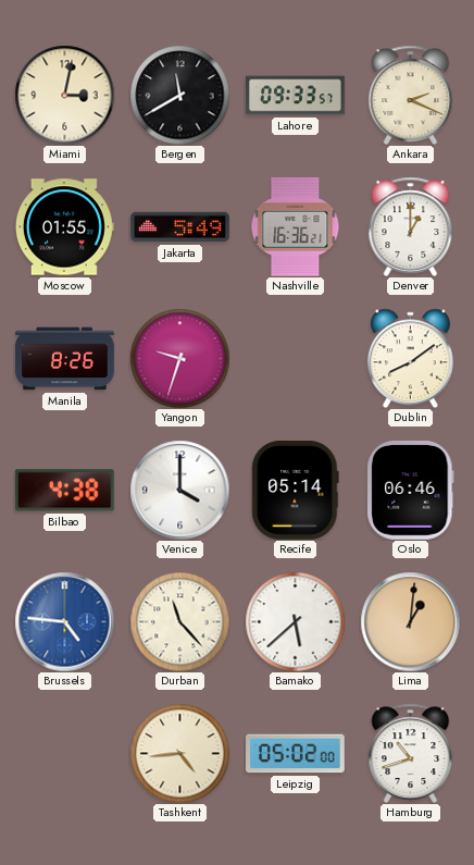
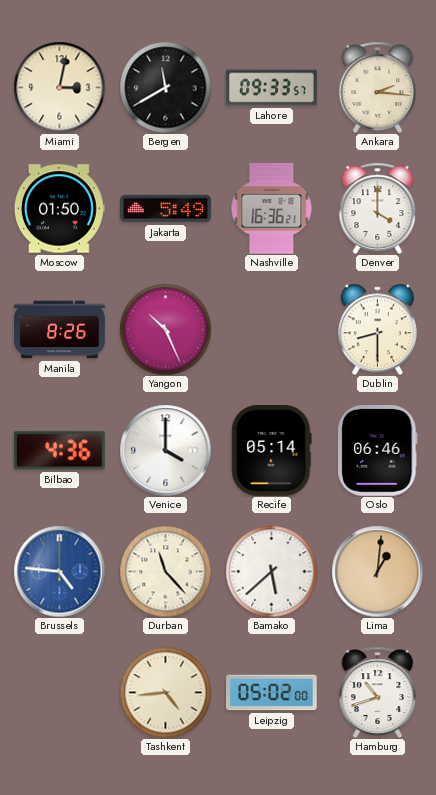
Ankara: 2:19 -> 2:16
Moscow: 01:55 -> 01:50
Denver: 1:00 -> 4:00
Yangon: 9:33 -> 10:26
Dublin: 8:09 -> 8:30
Bilbao: 4:38 -> 4:36
